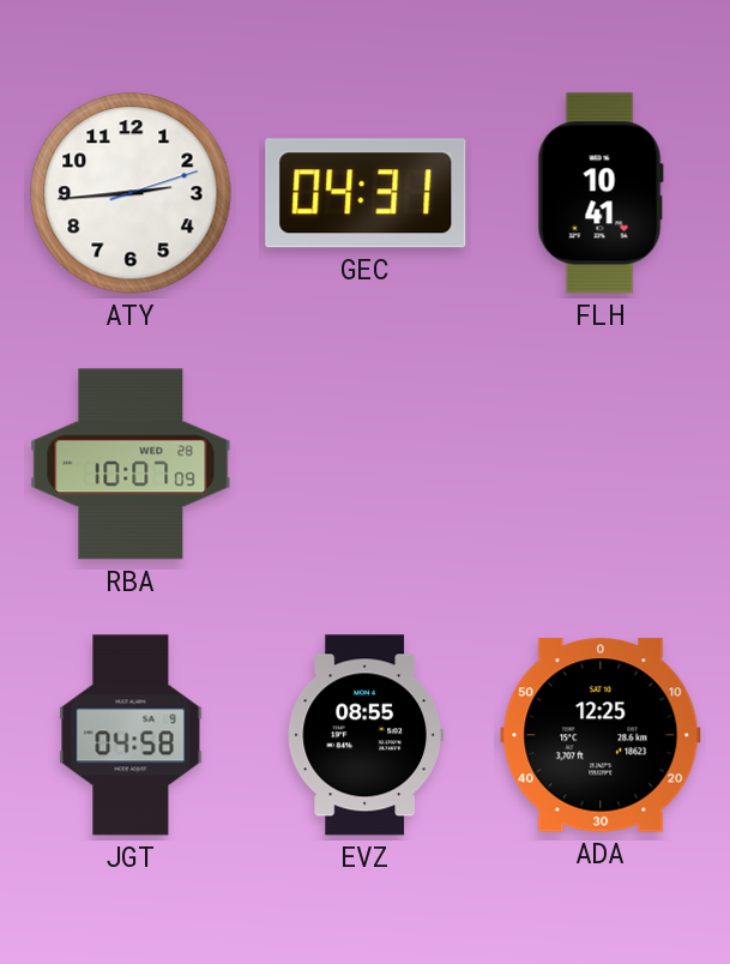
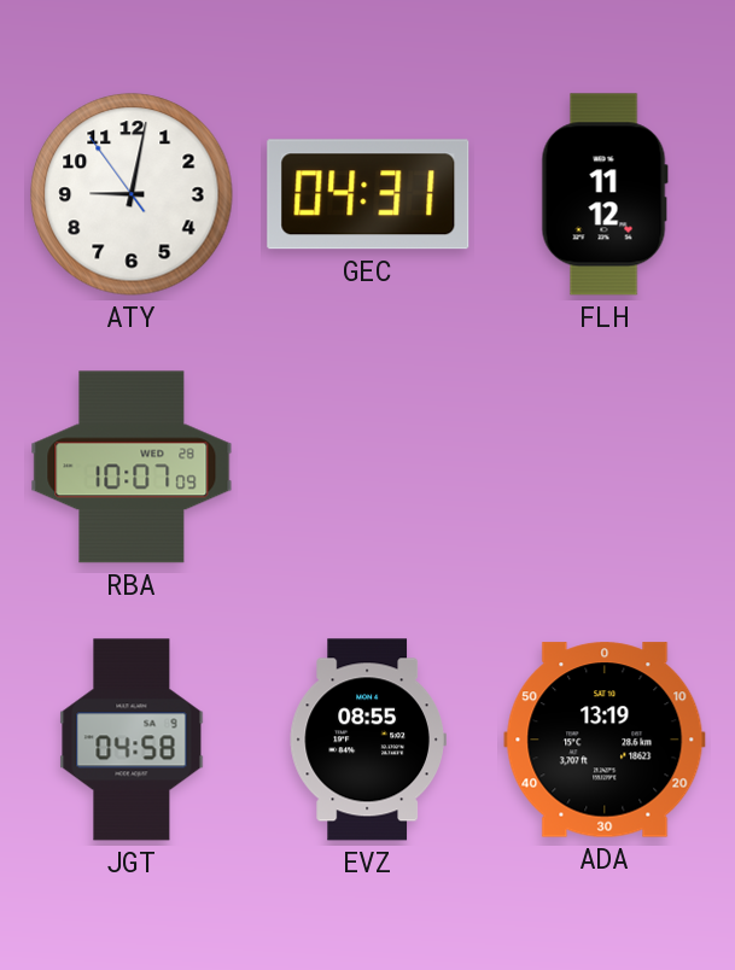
ATY: 2:44 -> 9:01
FLH: 10:41 -> 11:12
ADA: 12:25 -> 13:19
